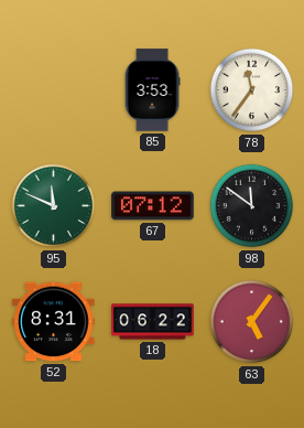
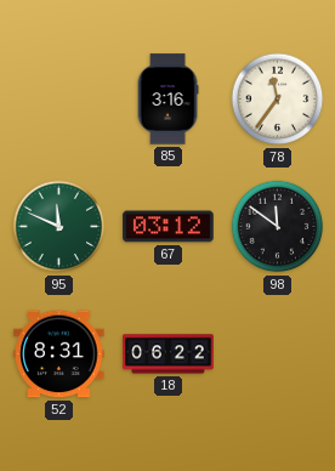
85: 3:53 -> 3:16
67: 07:12 -> 03:12
63: 5:06 -> none
